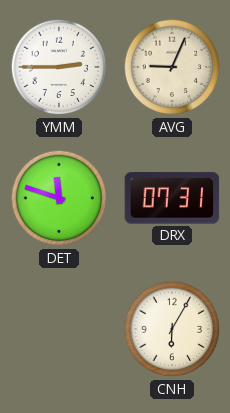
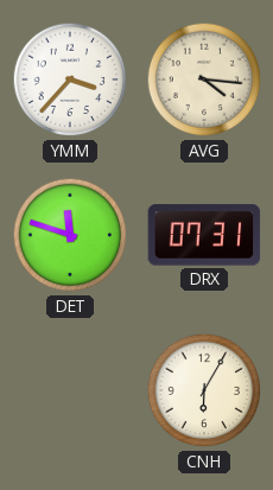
YMM: 2:45 -> 3:37
AVG: 9:04 -> 4:16
